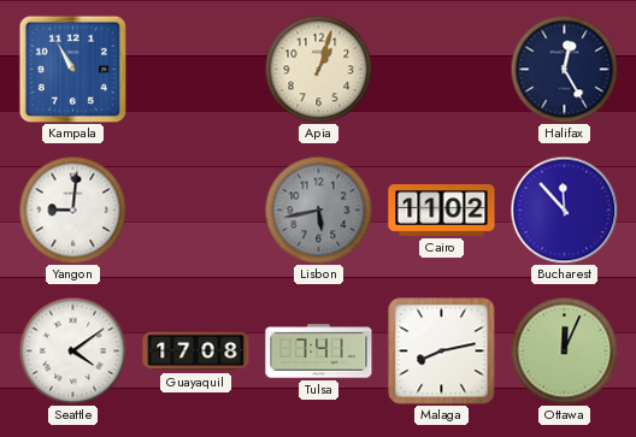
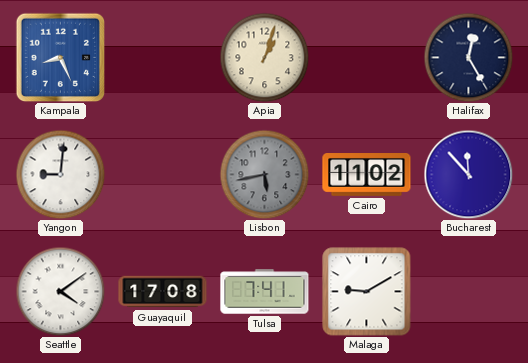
Kampala: 10:55 -> 8:26
Malaga: 8:13 -> 9:10
Ottawa: 12:04 -> none
